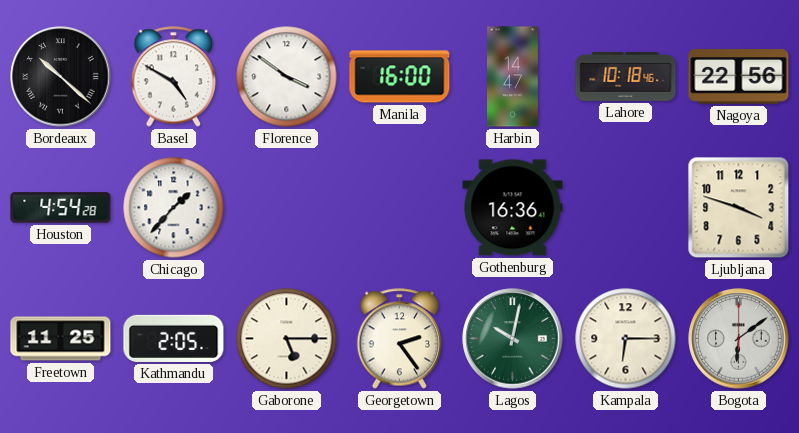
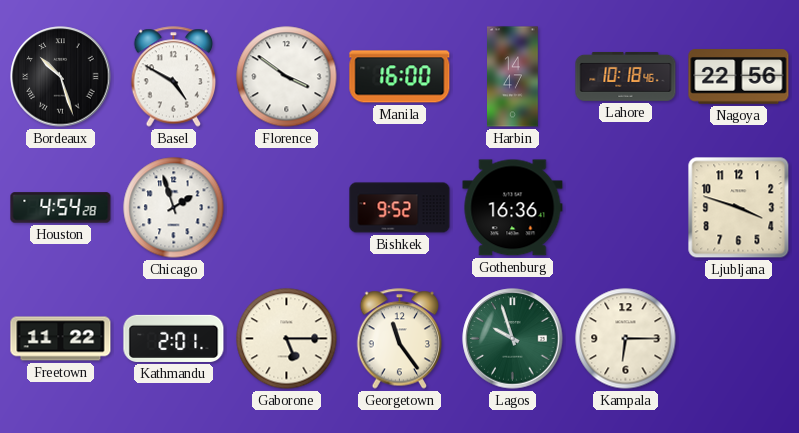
Bordeaux: 10:22 -> 10:27
Chicago: 1:37 -> 1:57
Bishkek: none -> 9:52
Freetown: 11:25 -> 11:22
Kathmandu: 2:05 -> 2:01
Georgetown: 2:24 -> 11:24
Lagos: 10:02 -> 9:57
Bogota: 6:09 -> none
